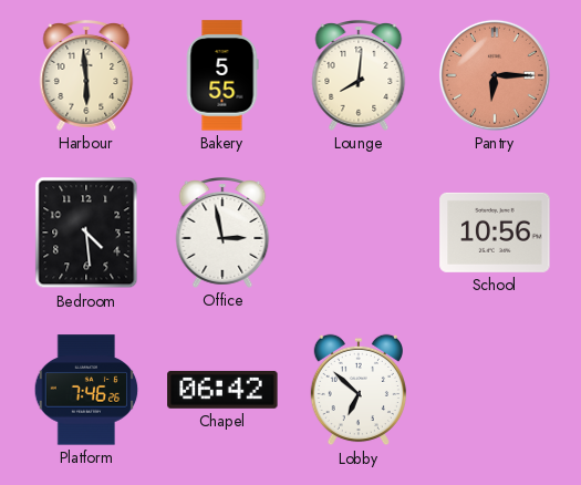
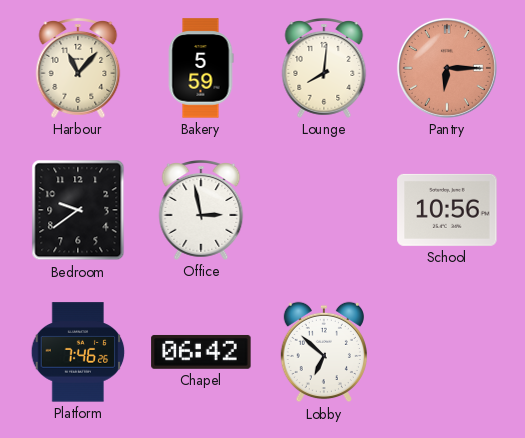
Harbour: 5:59 -> 11:07
Bakery: 5:55 -> 5:59
Bedroom: 4:29 -> 9:39
